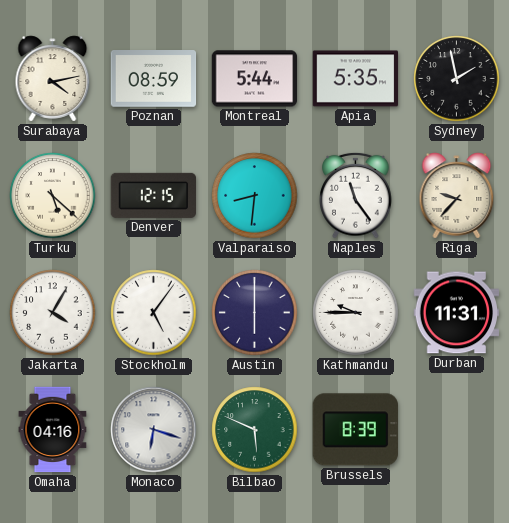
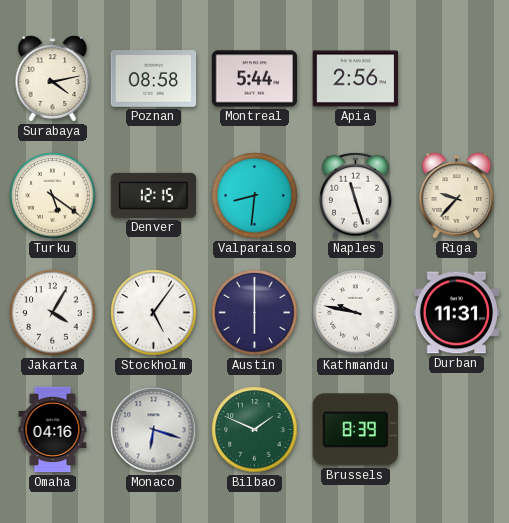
Poznan: 08:59 -> 08:58
Apia: 5:35 -> 2:56
Sydney: 1:58 -> none
Turku: 5:22 -> 5:21
Naples: 11:24 -> 11:27
Kathmandu: 9:45 -> 9:47
Bilbao: 5:49 -> 1:49
